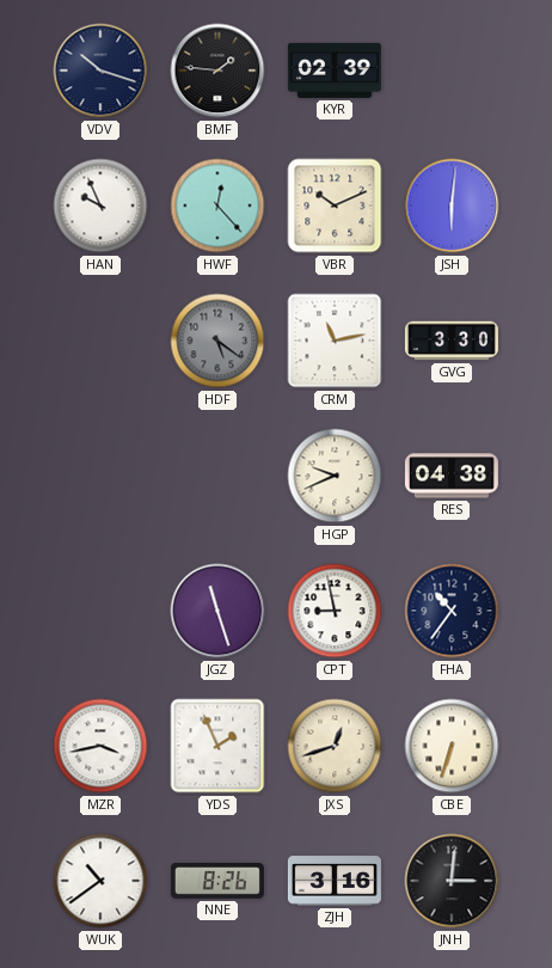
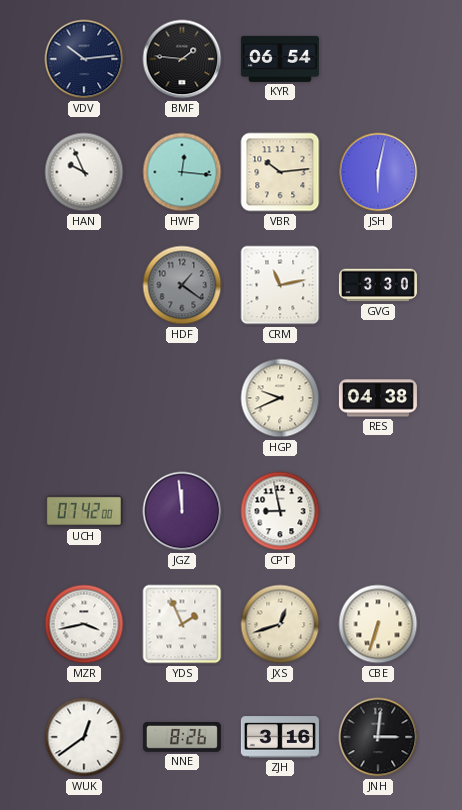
VDV: 10:18 -> 10:14
KYR: 02:39 -> 06:54
HWF: 12:23 -> 12:16
VBR: 10:11 -> 10:14
JSH: 6:01 -> 6:02
HDF: 5:21 -> 1:21
UCH: none -> 07:42
JGZ: 11:27 -> 11:59
FHA: 10:36 -> none
WUK: 10:39 -> 12:39
